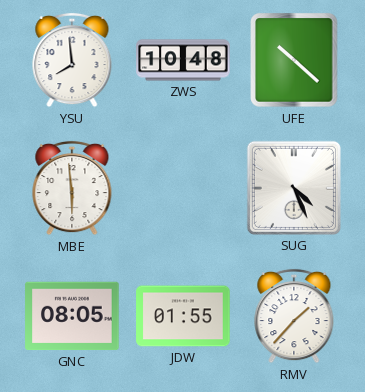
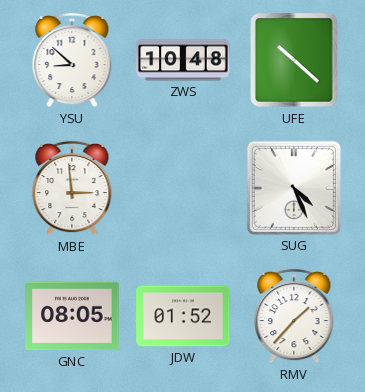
YSU: 7:59 -> 8:52
MBE: 5:59 -> 2:59
JDW: 01:55 -> 01:52
